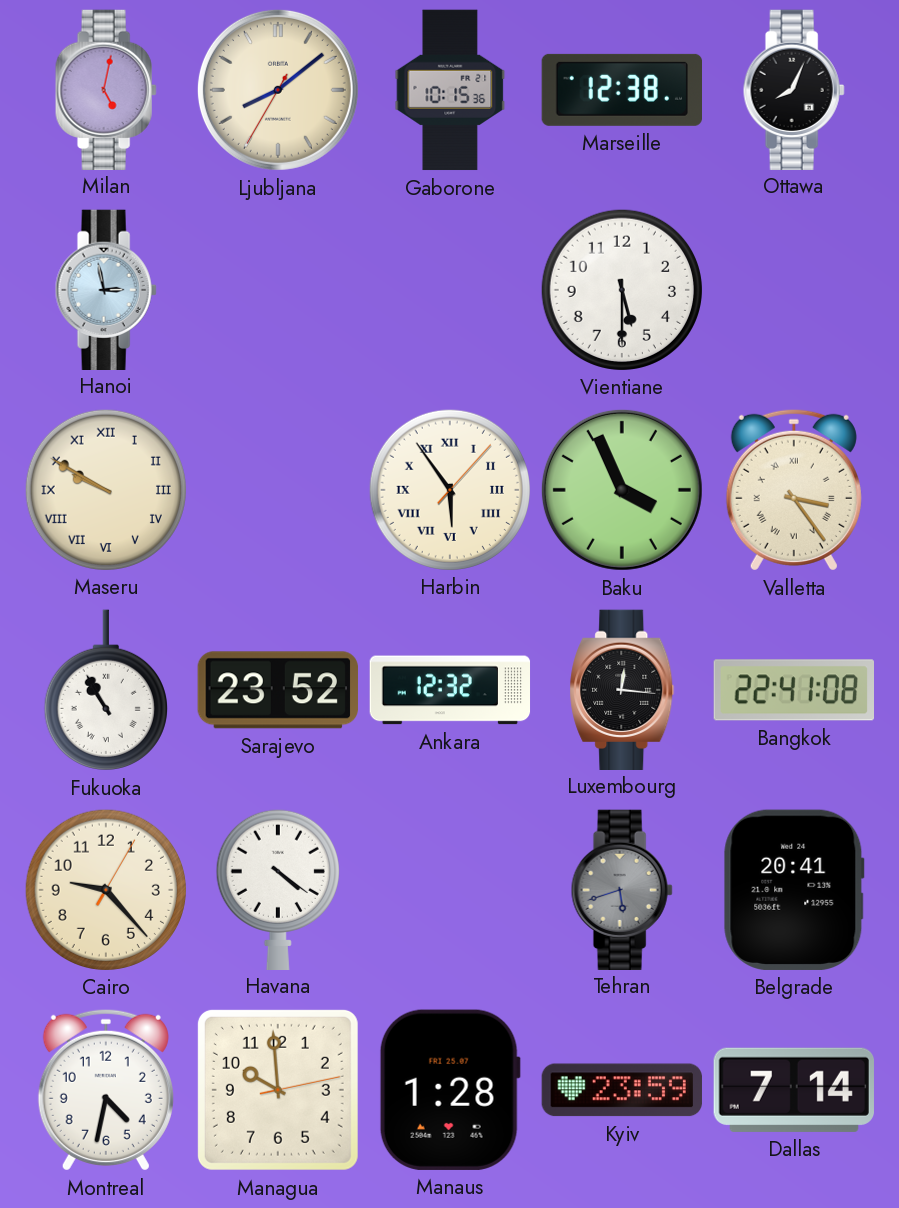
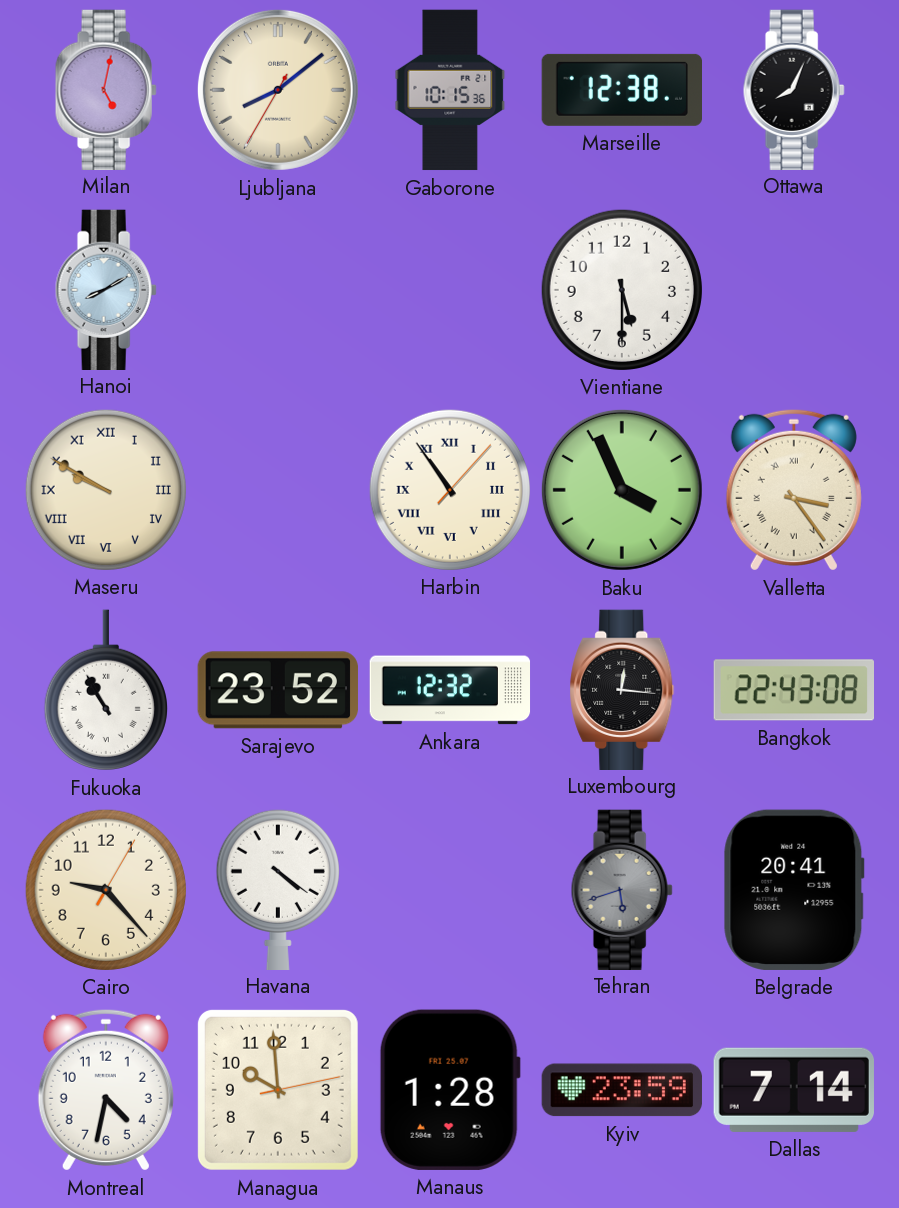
Hanoi: 2:58 -> 8:10
Harbin: 5:54 -> 10:54
Bangkok: 22:41 -> 22:43
